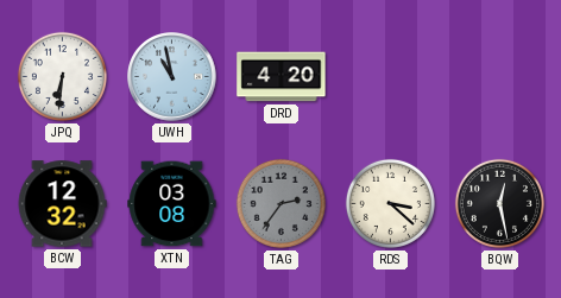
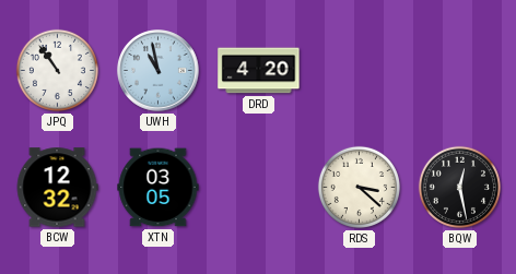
JPQ: 6:31 -> 10:54
XTN: 03:08 -> 03:05
TAG: 2:36 -> none
